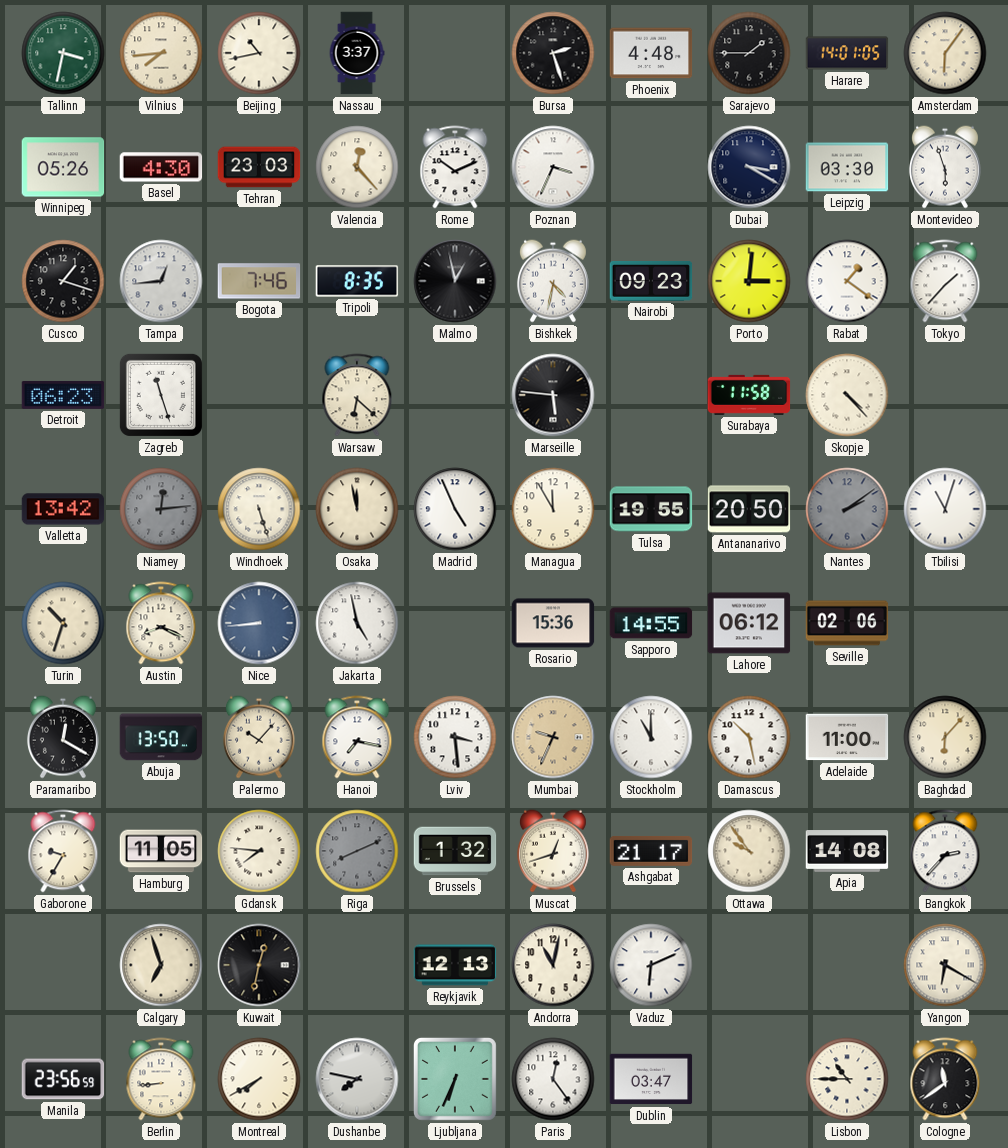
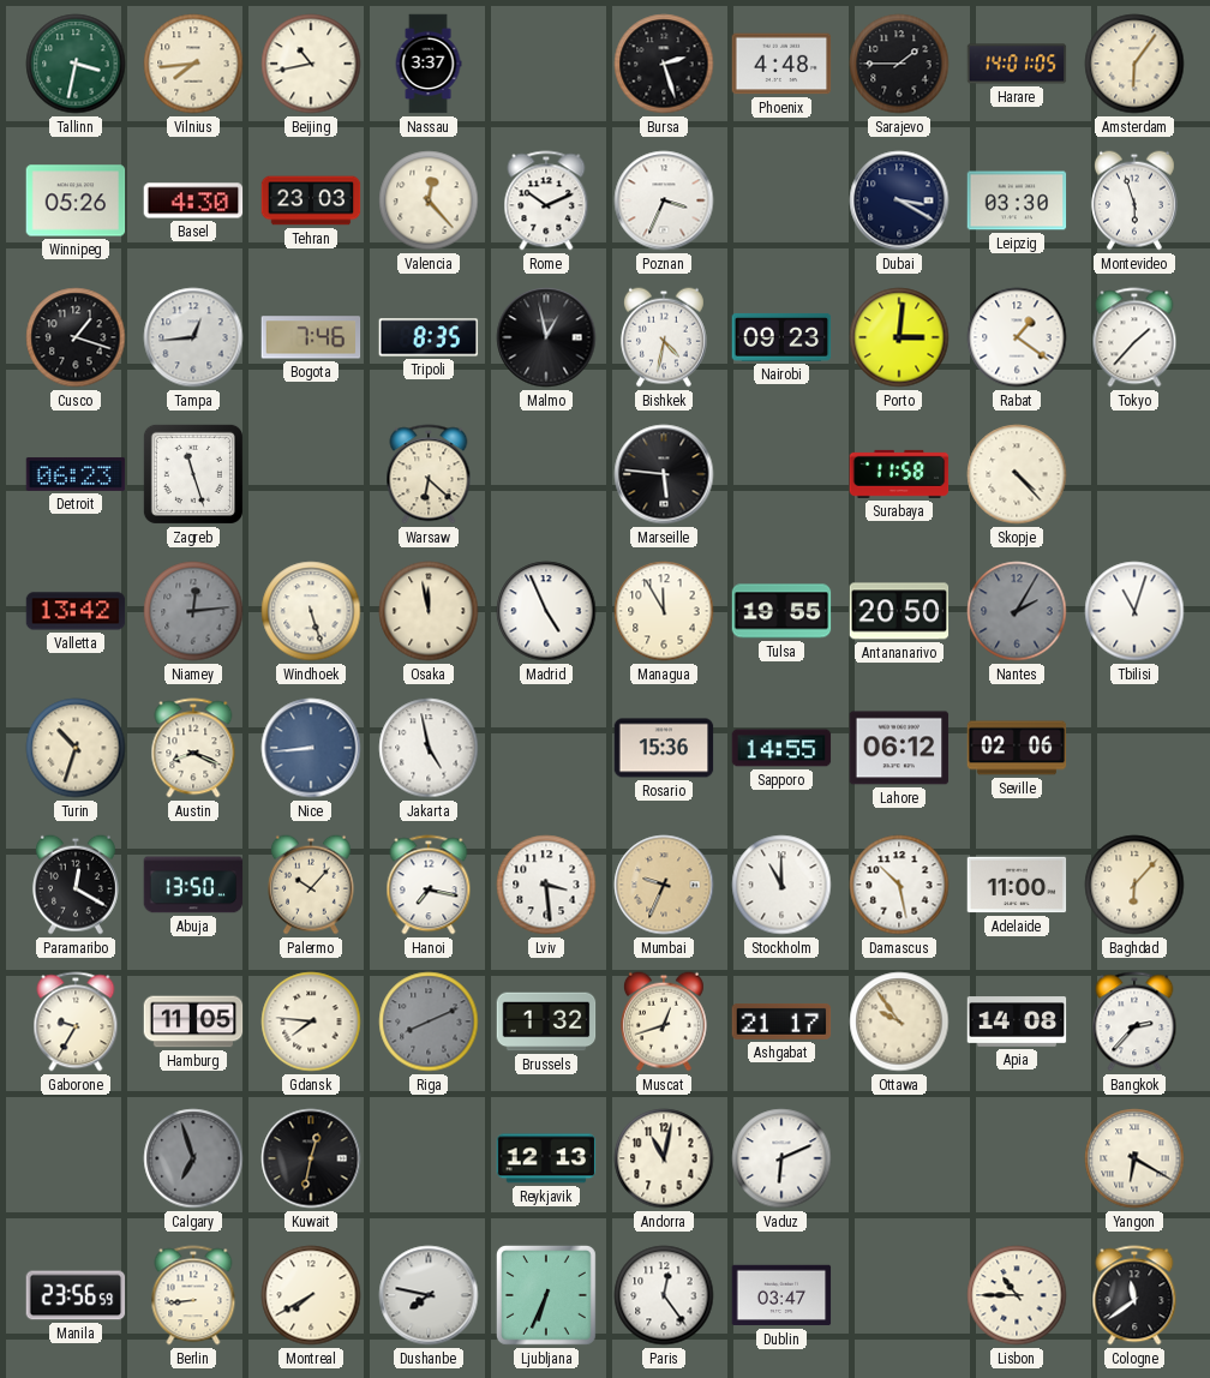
Nantes: 2:09 -> 2:05
Calgary dial: cream -> grey
